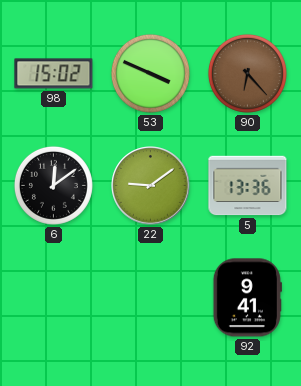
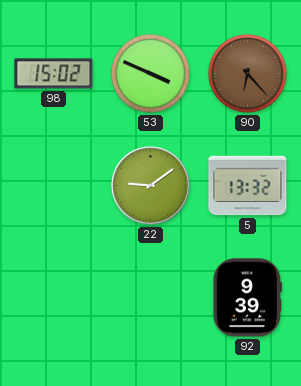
6: 12:09 -> none
5: 13:36 -> 13:32
92: 9:41 -> 9:39
